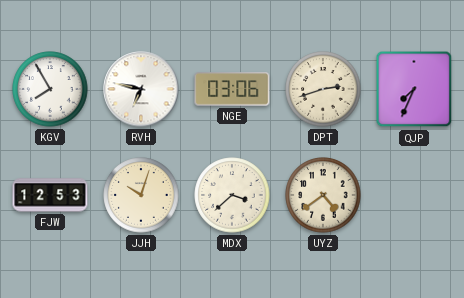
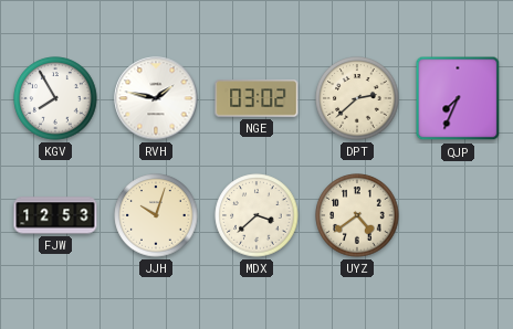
RVH: 6:47 -> 1:47
NGE: 03:06 -> 03:02
DPT: 2:42 -> 2:38
